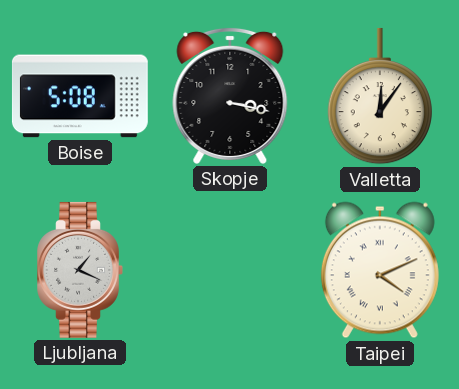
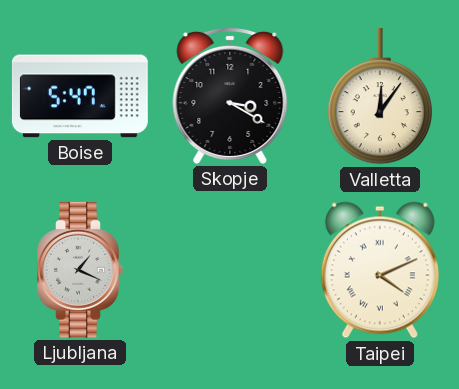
Boise: 5:08 -> 5:47
Skopje: 3:17 -> 3:20
